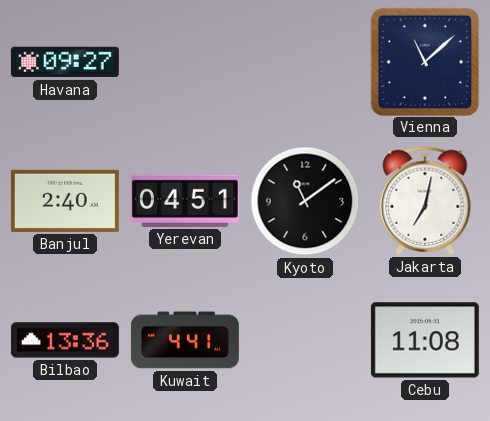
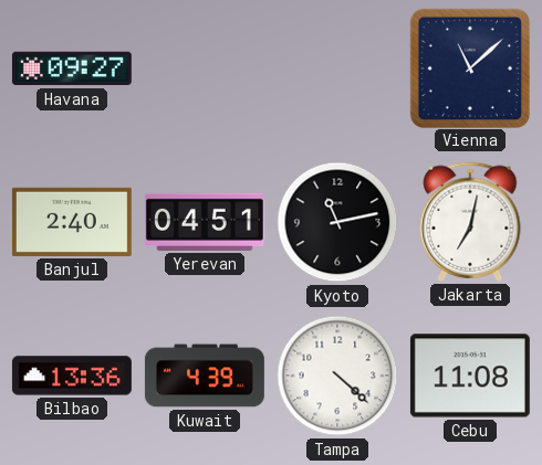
Kyoto: 11:09 -> 11:13
Kuwait: 4:41 -> 4:39
Tampa: none -> 4:22
